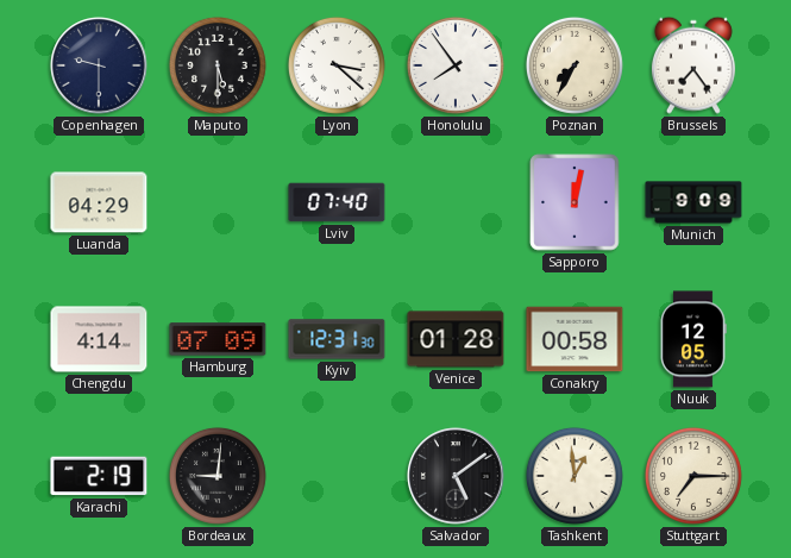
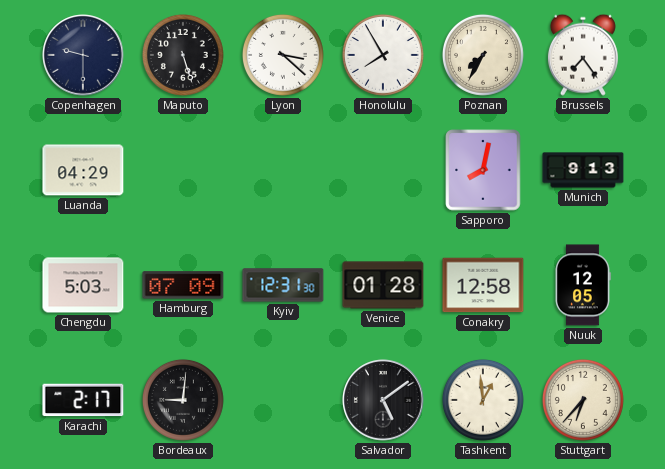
Maputo: 5:30 -> 5:27
Honolulu: 7:54 -> 7:55
Lviv: 07:40 -> none
Sapporo: 12:02 -> 8:02
Munich: 9:09 -> 9:13
Chengdu: 4:14 -> 5:03
Conakry: 00:58 -> 12:58
Karachi: 2:19 -> 2:17
Stuttgart: 7:15 -> 6:37
